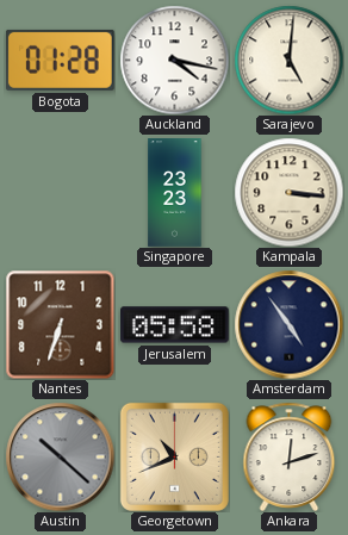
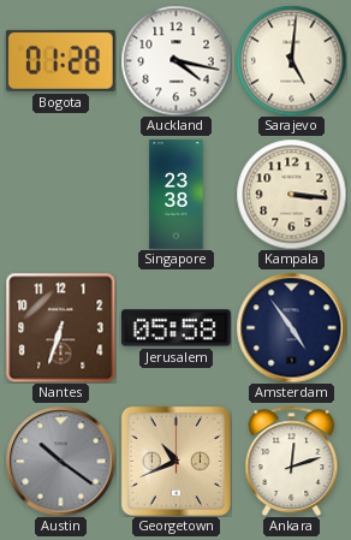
Singapore: 23:23 -> 23:38
Austin: 10:22 -> 10:21
